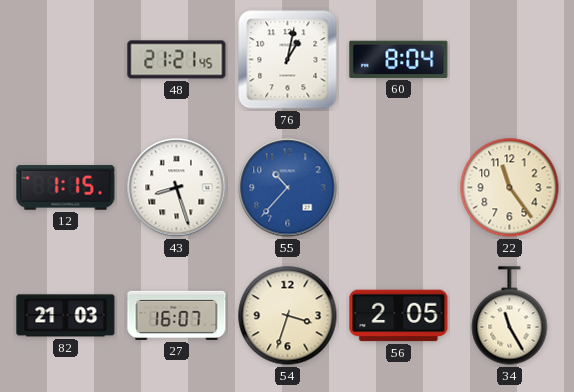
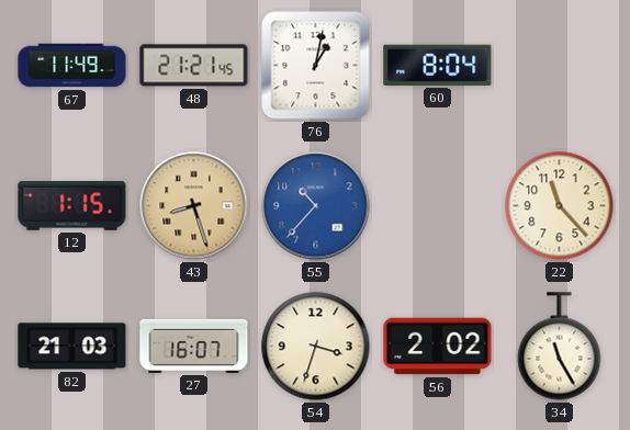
67: none -> 11:49
43 dial: white -> champagne
22: 11:24 -> 11:23
56: 2:05 -> 2:02
